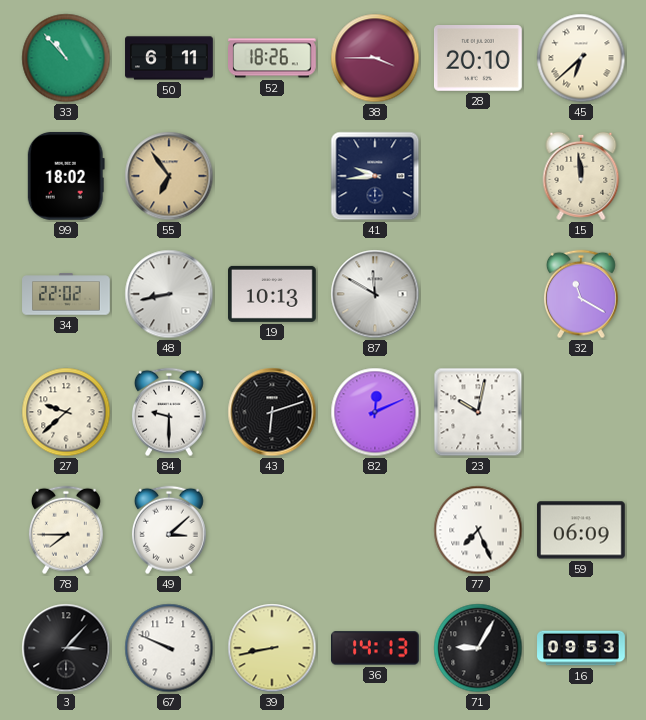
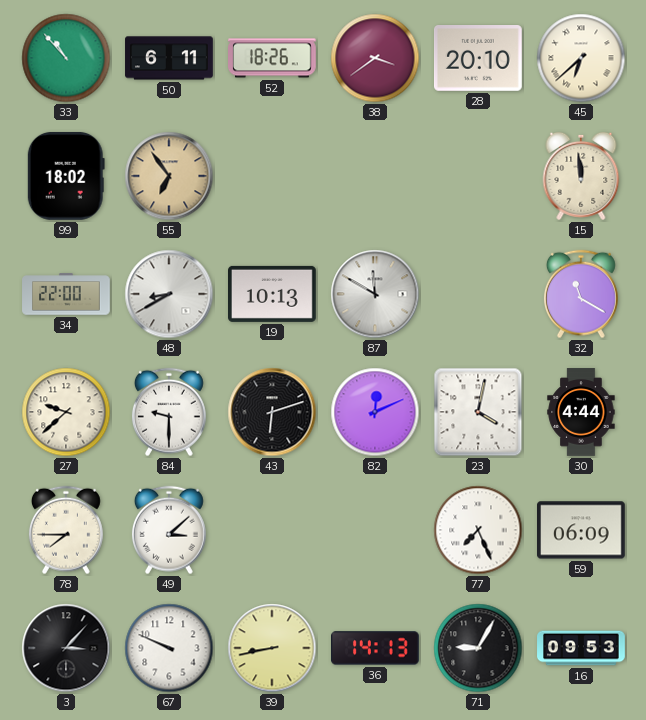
38: 3:45 -> 3:39
41: 9:44 -> none
34: 22:02 -> 22:00
48: 8:43 -> 8:40
23: 10:02 -> 4:02
30: none -> 4:44
